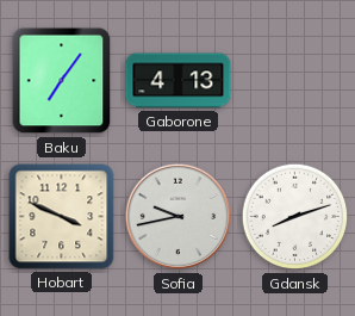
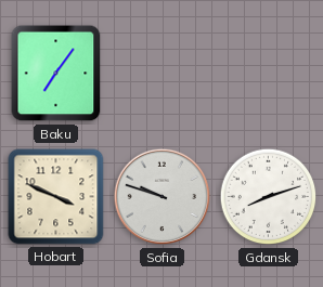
Gaborone: 4:13 -> none
Sofia: 9:43 -> 9:48
